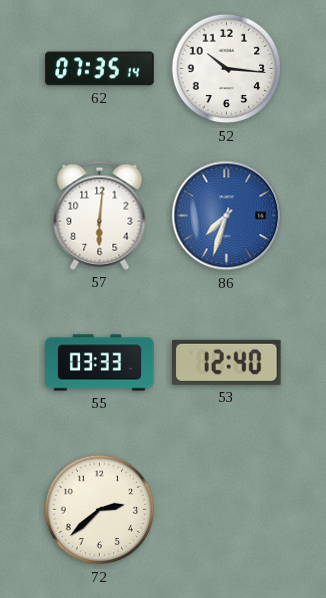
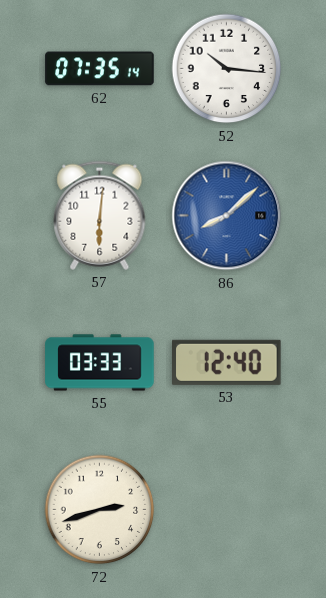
86: 7:33 -> 8:08
72: 2:38 -> 2:42
